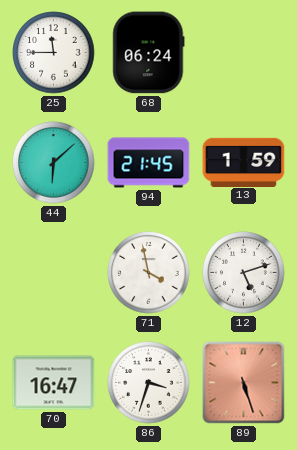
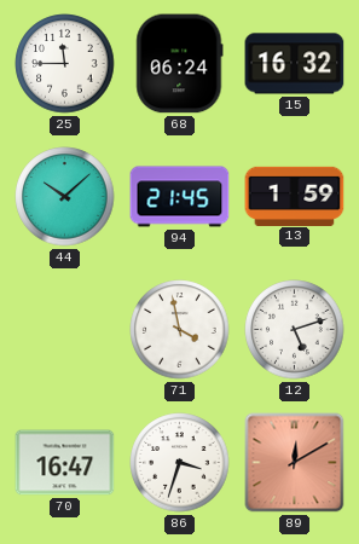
15: none -> 16:32
44: 6:08 -> 10:08
89: 5:27 -> 12:10
